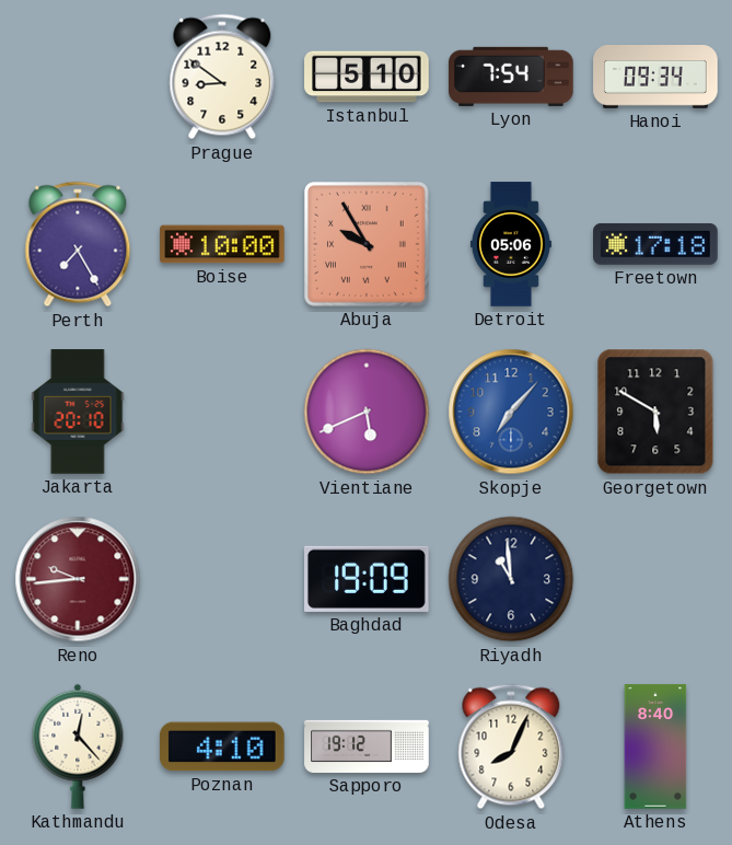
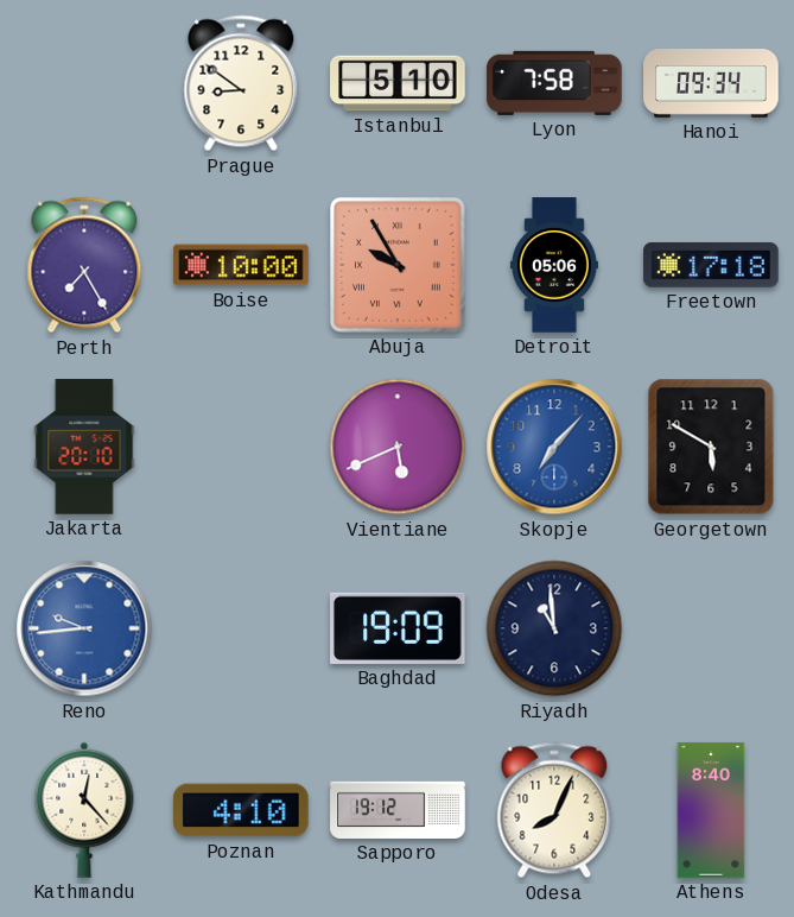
Lyon: 7:54 -> 7:58
Reno dial: burgundy -> blue
